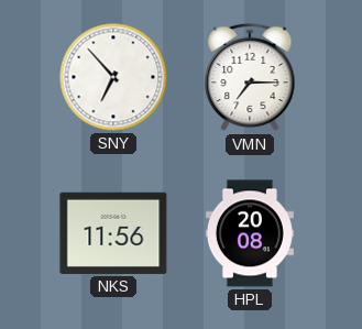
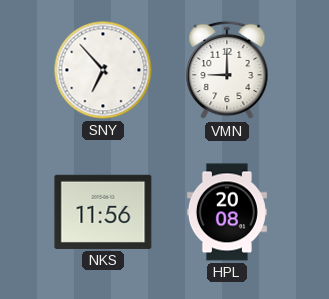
VMN: 7:15 -> 9:00
